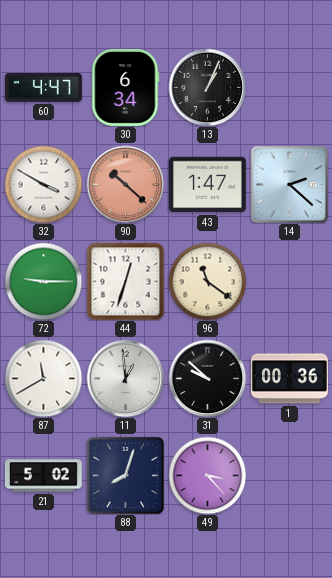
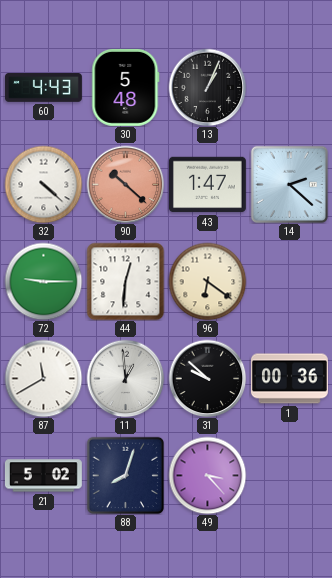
60: 4:47 -> 4:43
30: 6:34 -> 5:48
32: 3:50 -> 4:22
44: 12:33 -> 12:31
96: 11:21 -> 6:21
